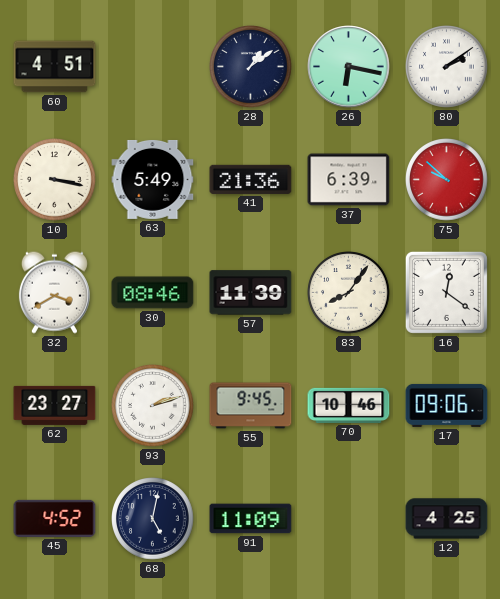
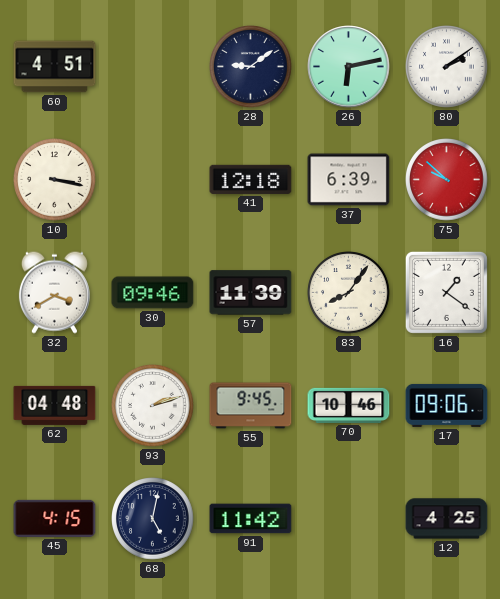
28: 1:09 -> 9:09
26: 6:17 -> 6:13
63: 5:49 -> none
41: 21:36 -> 12:18
30: 08:46 -> 09:46
16: 12:21 -> 1:21
62: 23:27 -> 04:48
45: 4:52 -> 4:15
91: 11:09 -> 11:42
